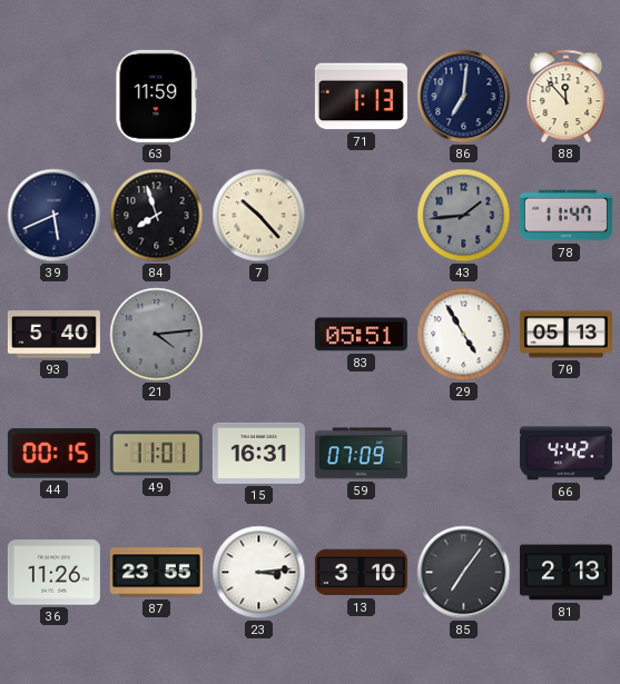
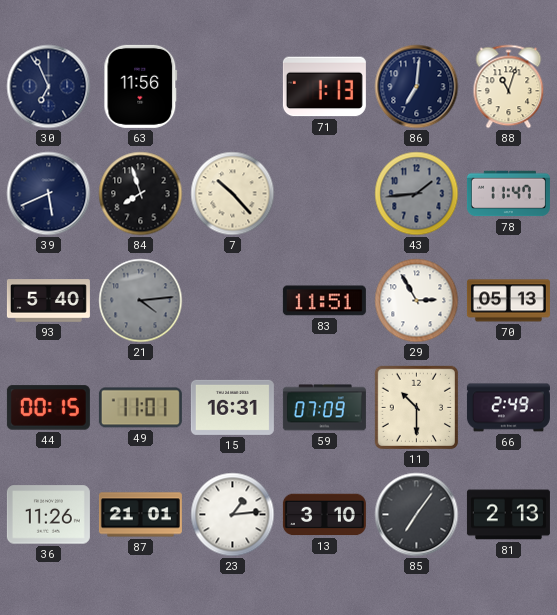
30: none -> 6:56
63: 11:59 -> 11:56
88: 11:53 -> 11:03
83: 05:51 -> 11:51
29: 4:55 -> 2:55
11: none -> 10:30
66: 4:42 -> 2:49
87: 23:55 -> 21:01
23: 3:14 -> 1:14
